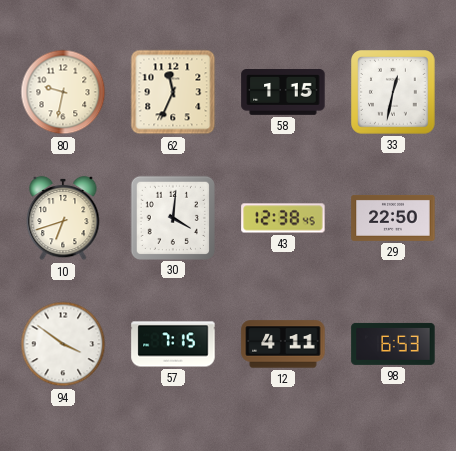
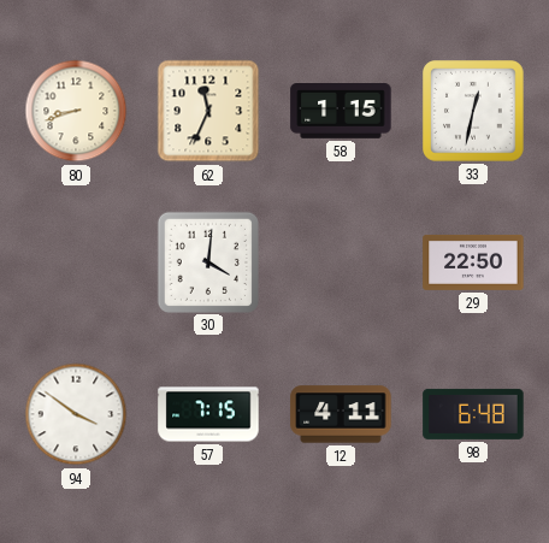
80: 9:32 -> 8:42
10: 6:42 -> none
43: 12:38 -> none
98: 6:53 -> 6:48
